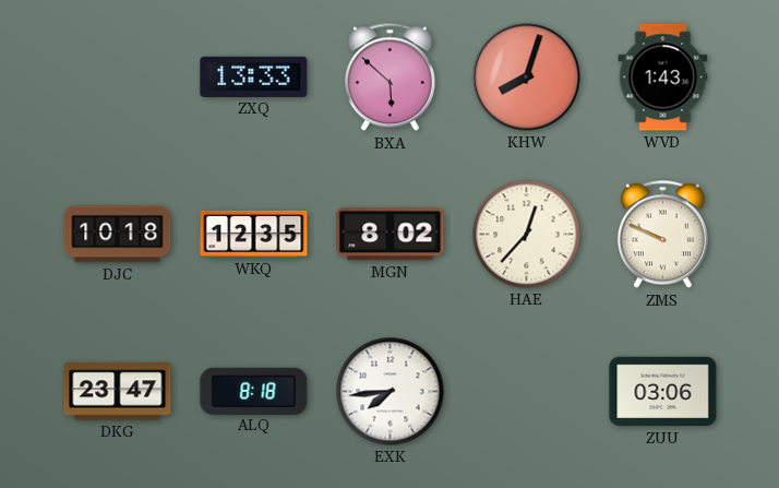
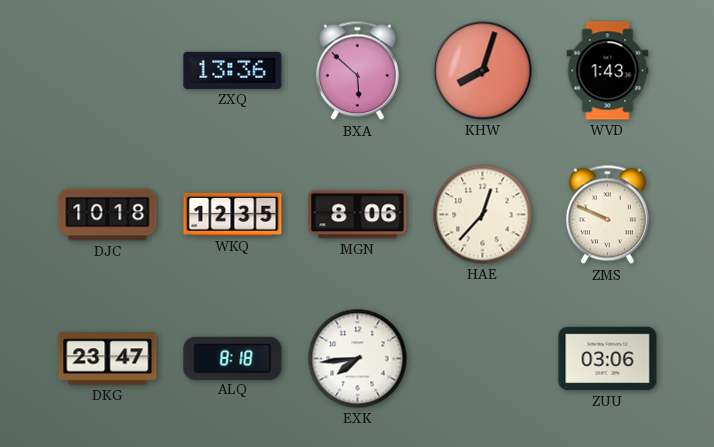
ZXQ: 13:33 -> 13:36
MGN: 8:02 -> 8:06
